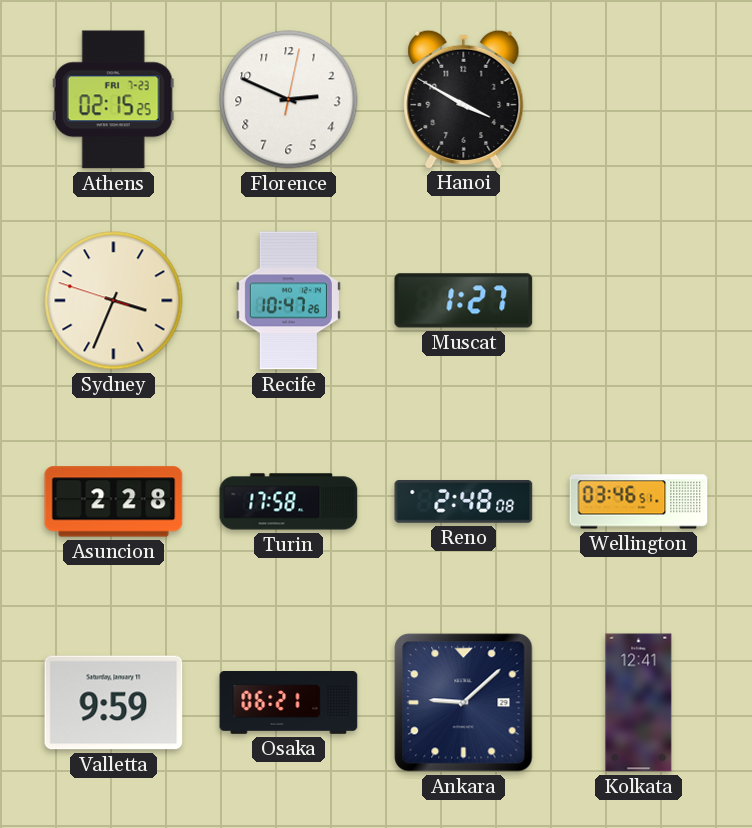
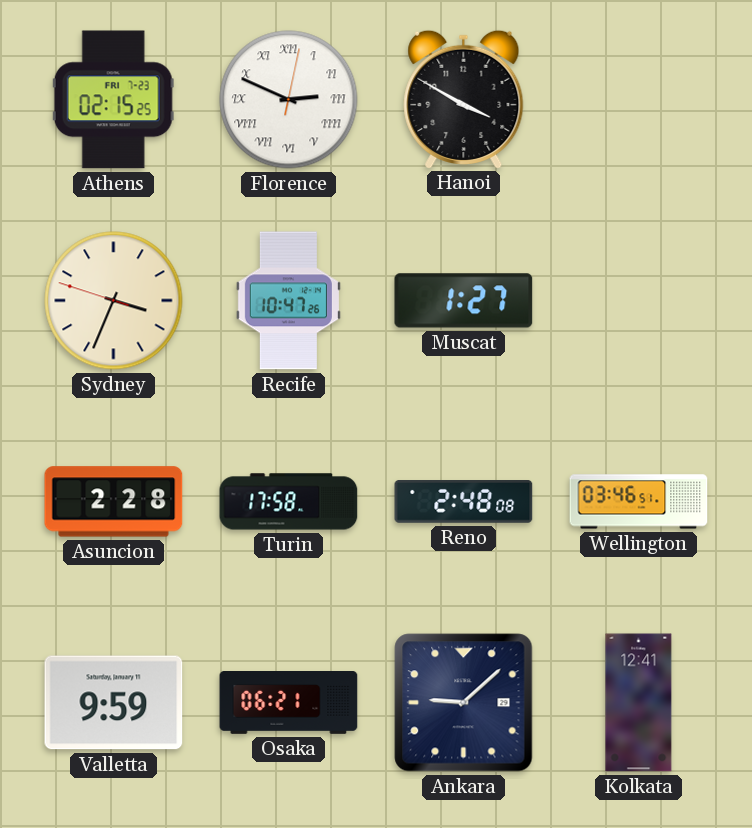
Florence numerals: Arabic -> Roman
